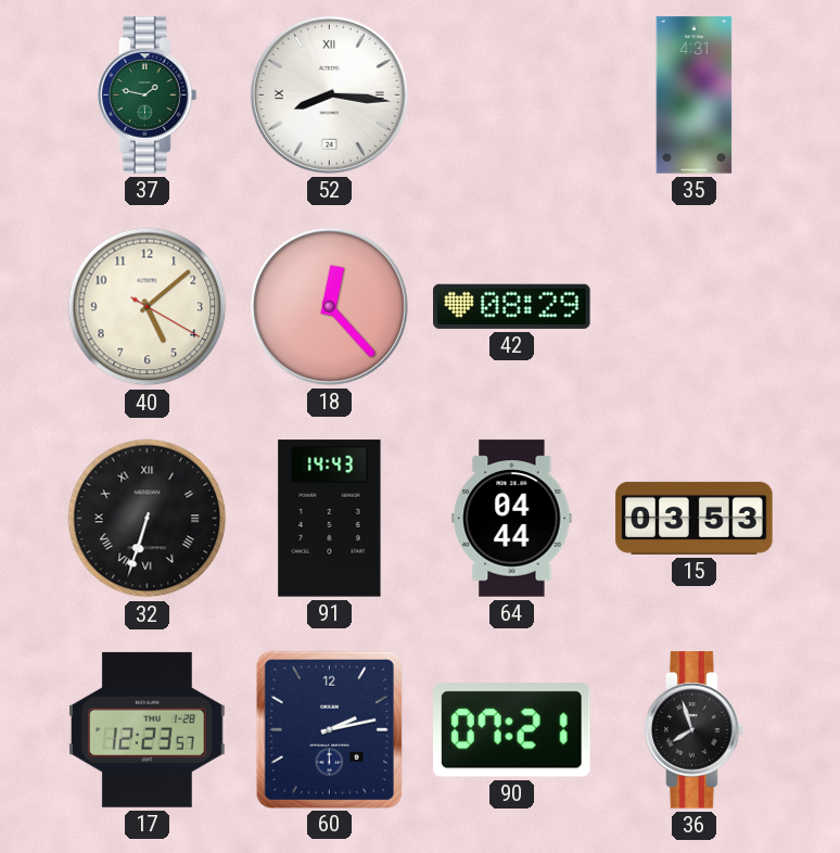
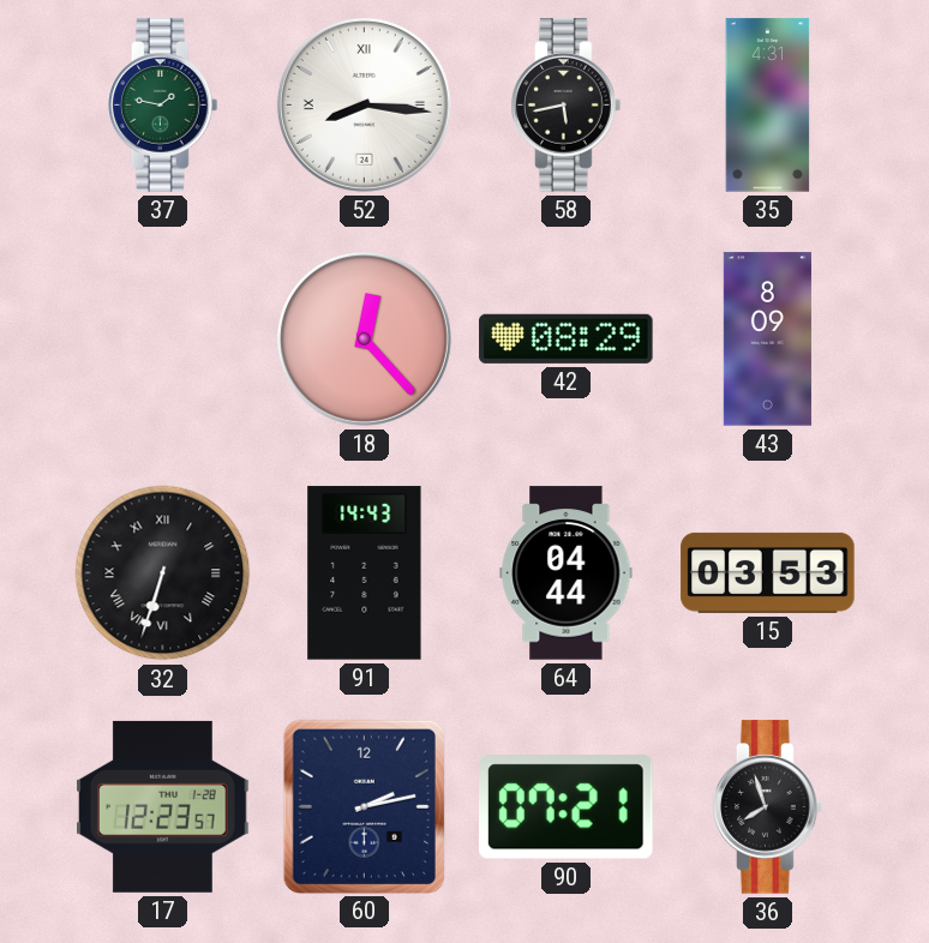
58: none -> 5:43
40: 5:08 -> none
43: none -> 8:09
